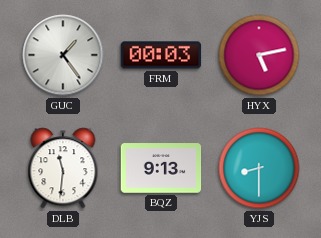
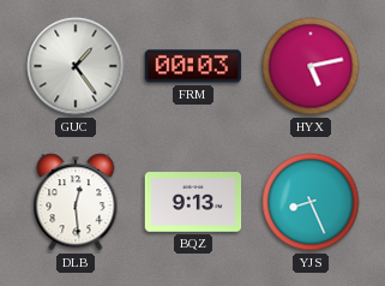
DLB: 11:31 -> 12:29
YJS: 8:30 -> 8:26
